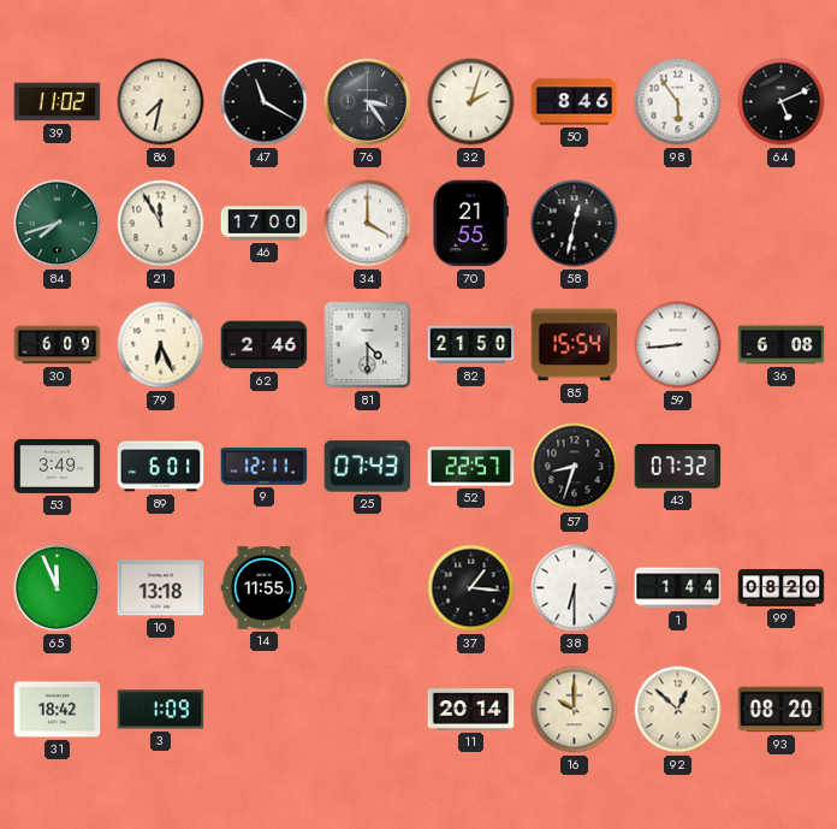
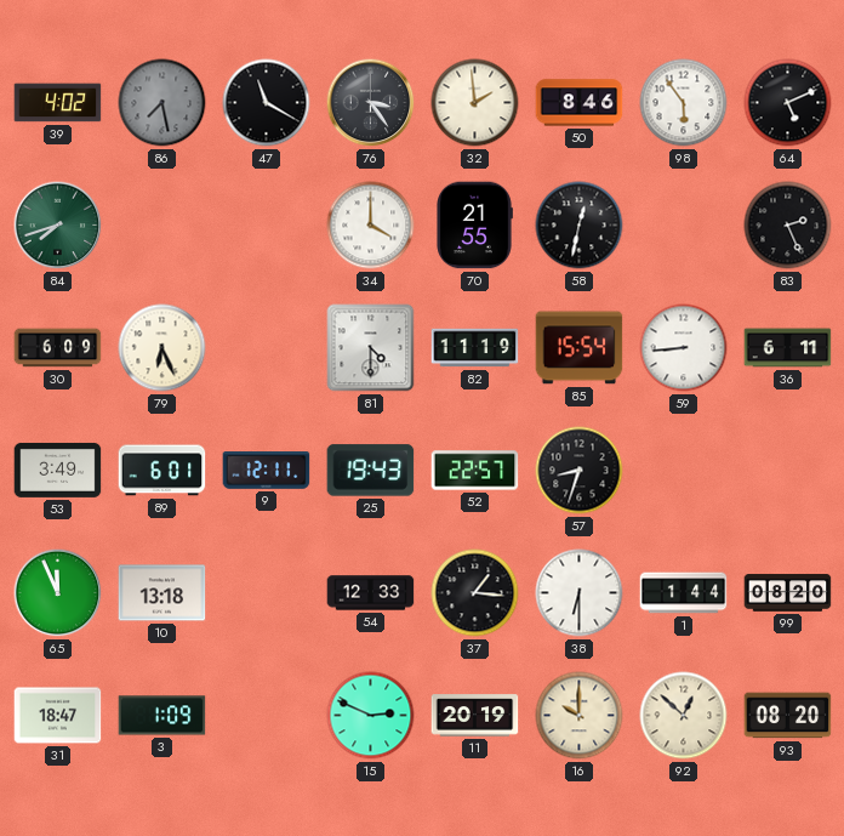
39: 11:02 -> 4:02
86: 7:32 -> 7:28
86 dial: cream -> grey
32: 2:03 -> 1:59
21: 11:55 -> none
46: 17:00 -> none
83: none -> 2:26
62: 2:46 -> none
82: 21:50 -> 11:19
36: 6:08 -> 6:11
25: 07:43 -> 19:43
43: 07:32 -> none
14: 11:55 -> none
54: none -> 12:33
31: 18:42 -> 18:47
15: none -> 2:49
11: 20:14 -> 20:19
